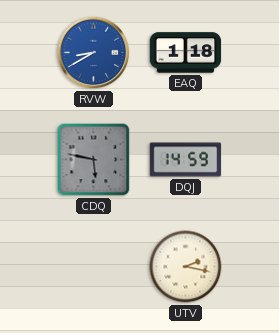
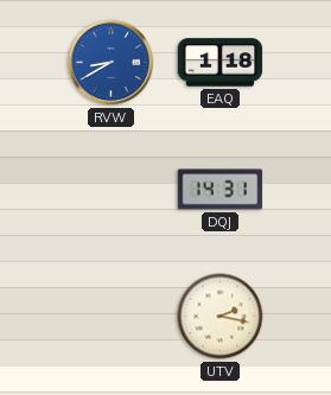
CDQ: 5:47 -> none
DQJ: 14:59 -> 14:31
